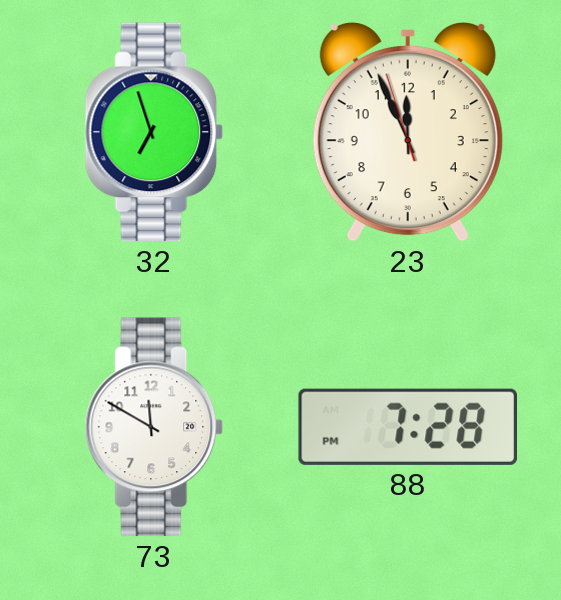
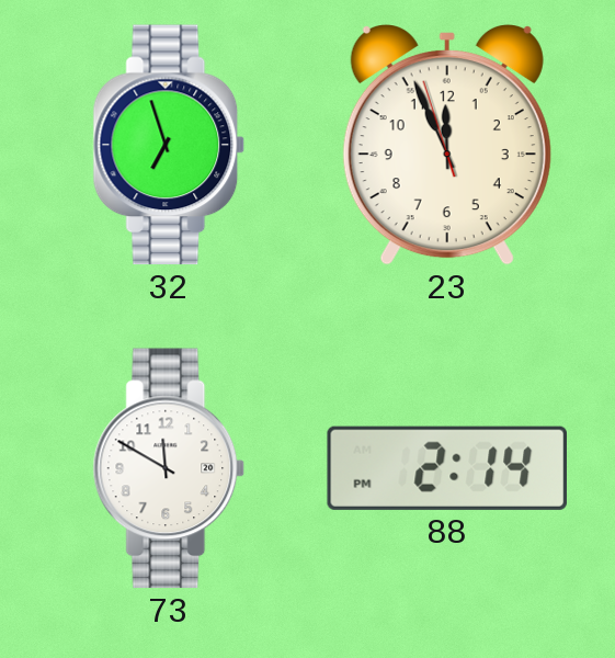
88: 7:28 -> 2:14
